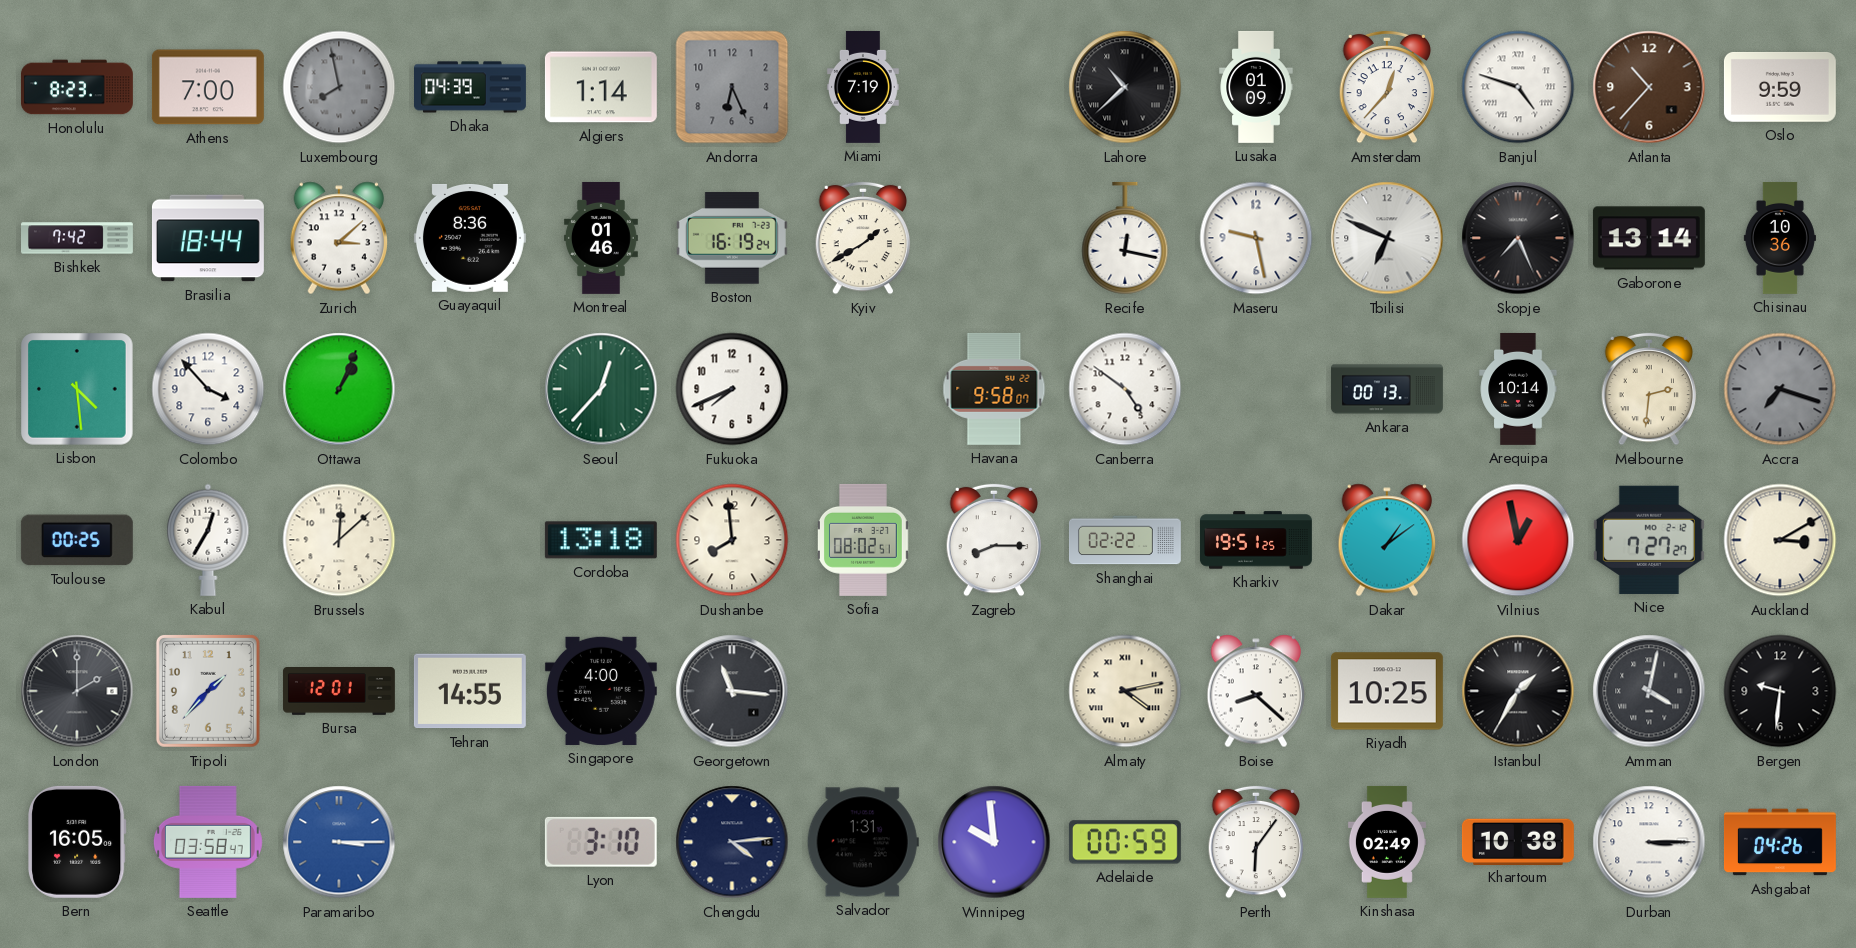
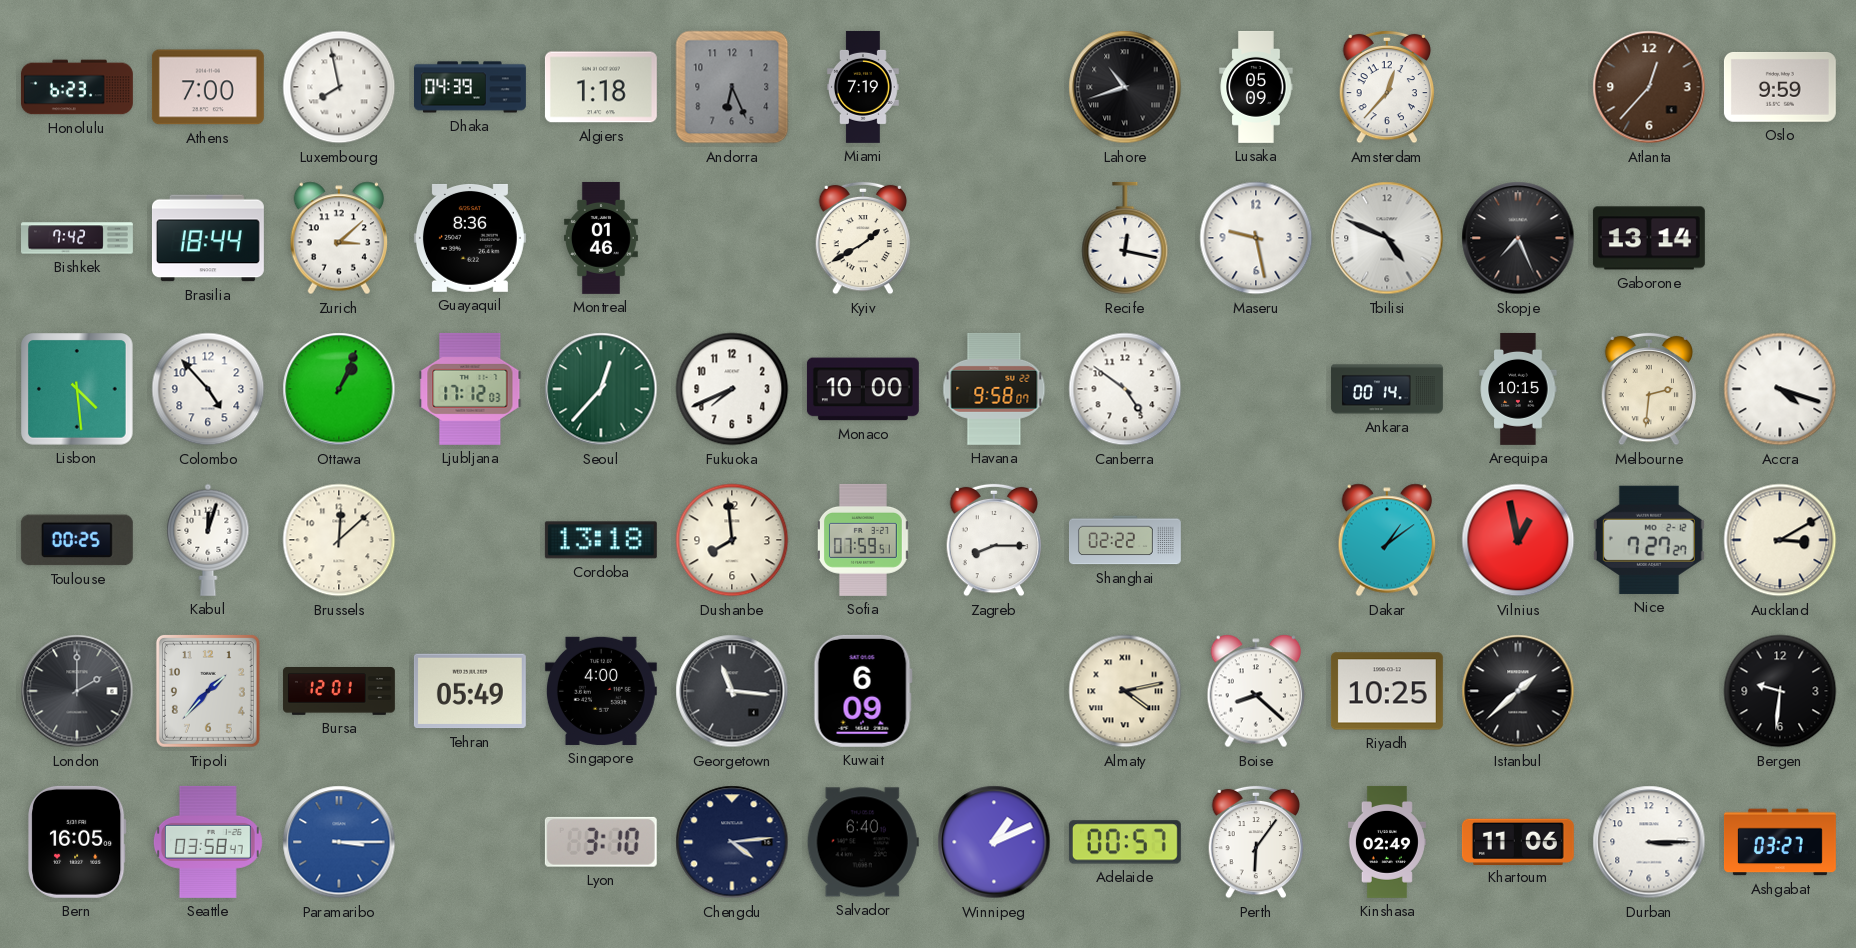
Honolulu: 8:23 -> 6:23
Luxembourg dial: grey -> white
Algiers: 1:14 -> 1:18
Lahore: 10:38 -> 10:42
Lusaka: 01:09 -> 05:09
Banjul: 4:48 -> none
Atlanta: 10:37 -> 12:37
Boston: 16:19 -> none
Tbilisi: 6:49 -> 4:49
Chisinau: 10:36 -> none
Colombo: 3:53 -> 4:53
Ljubljana: none -> 17:12
Monaco: none -> 10:00
Ankara: 00:13 -> 00:14
Arequipa: 10:14 -> 10:15
Accra: 7:18 -> 4:18
Accra dial: grey -> white
Kabul: 12:35 -> 12:03
Sofia: 08:02 -> 07:59
Kharkiv: 19:51 -> none
Tehran: 14:55 -> 05:49
Kuwait: none -> 6:09
Istanbul: 1:35 -> 1:38
Amman: 4:02 -> none
Salvador: 1:31 -> 6:40
Winnipeg: 9:59 -> 1:11
Adelaide: 00:59 -> 00:57
Khartoum: 10:38 -> 11:06
Ashgabat: 04:26 -> 03:27
